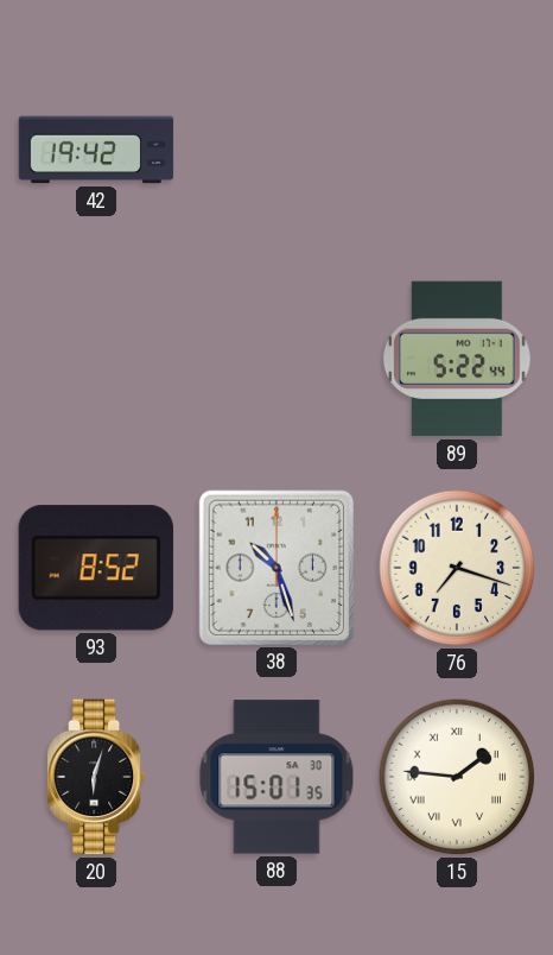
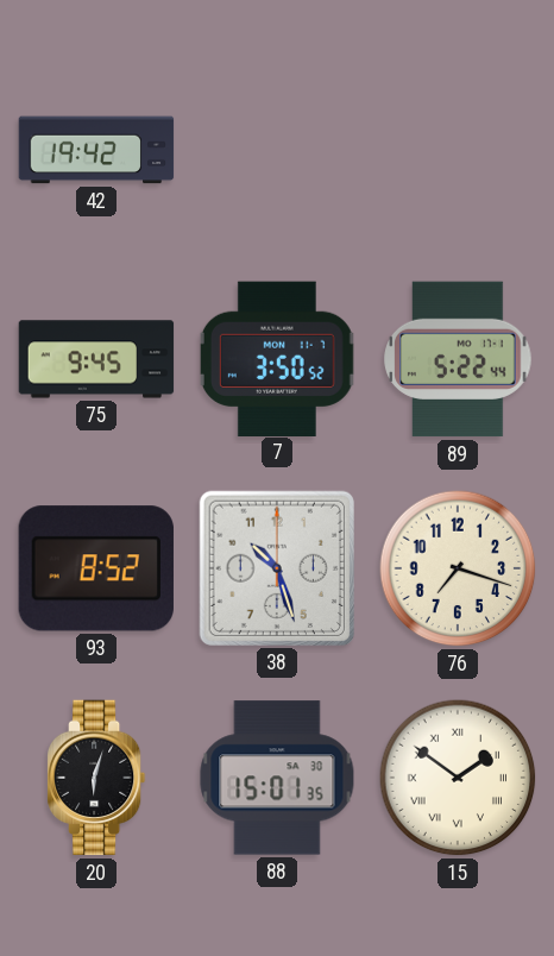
75: none -> 9:45
7: none -> 3:50
15: 1:46 -> 1:51
